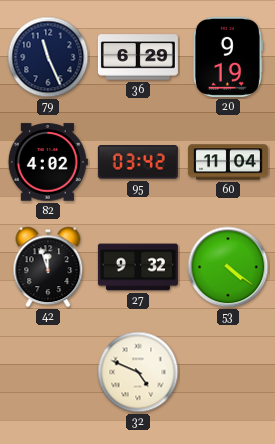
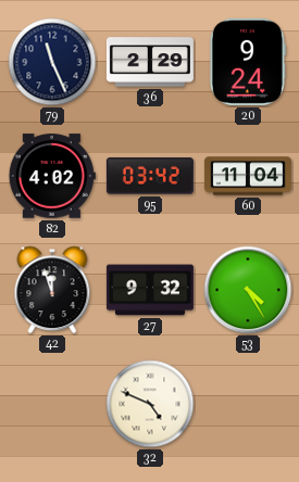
36: 6:29 -> 2:29
20: 9:19 -> 9:24
53: 4:21 -> 4:25
